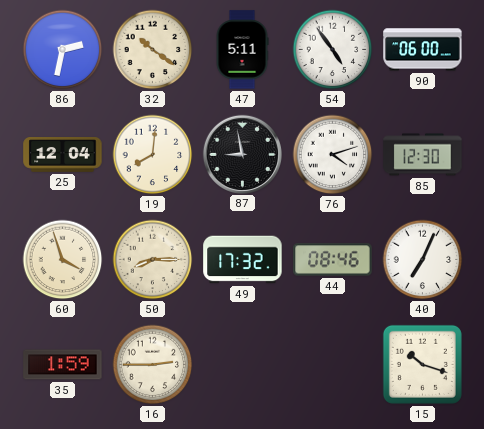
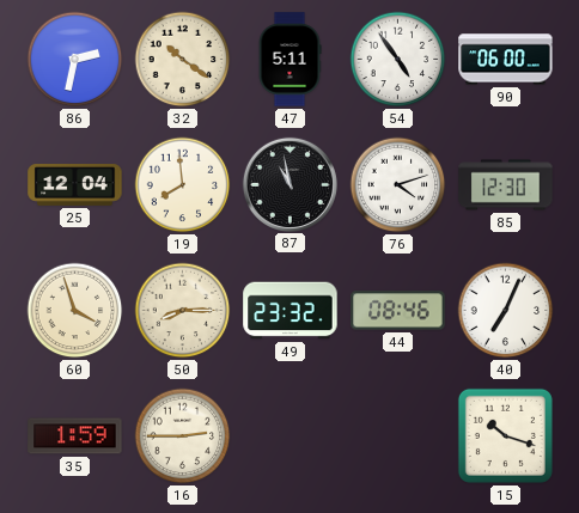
19: 8:01 -> 7:59
87: 8:58 -> 10:58
49: 17:32 -> 23:32
